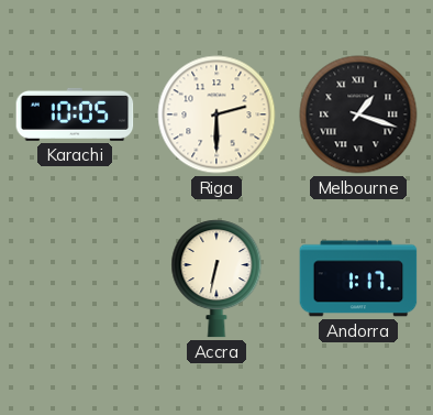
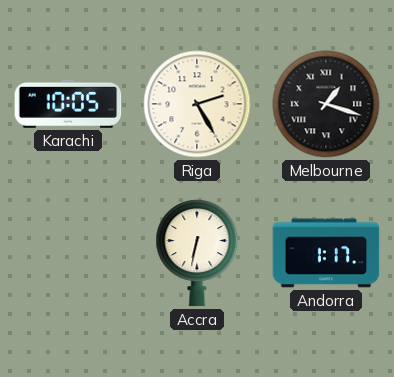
Riga: 2:30 -> 2:25
